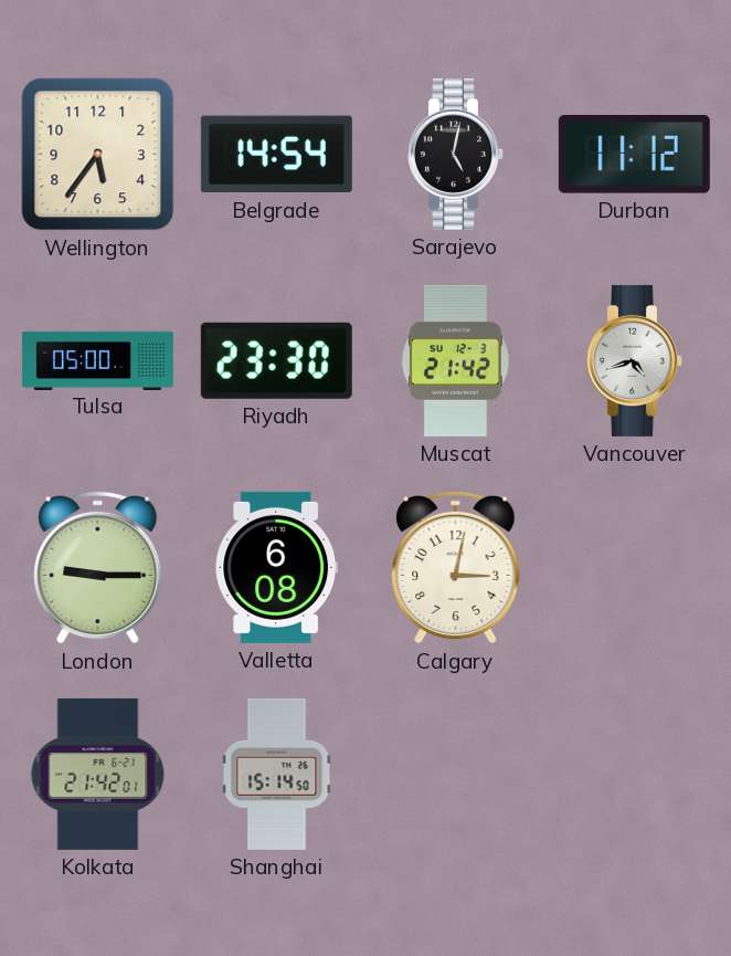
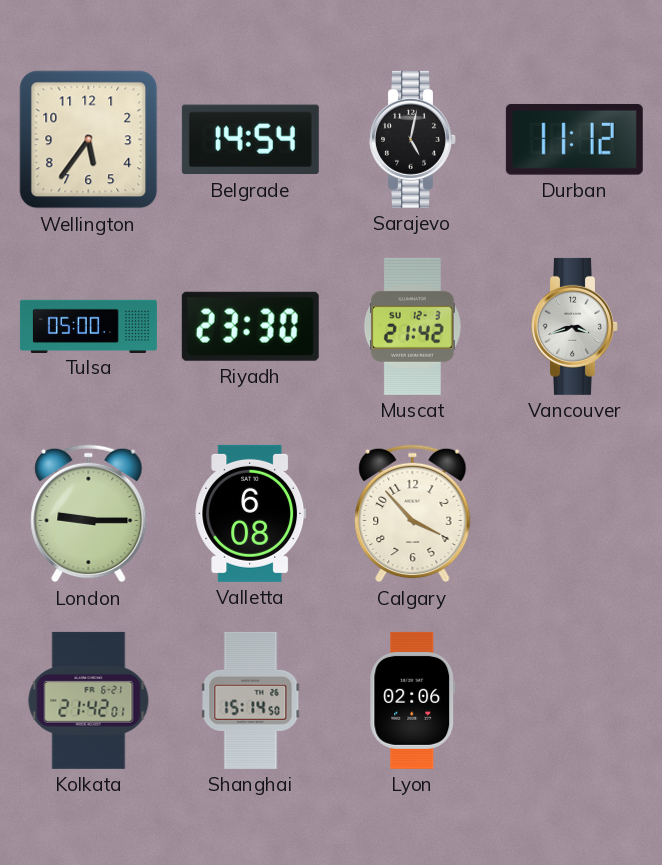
Vancouver: 4:42 -> 3:42
Calgary: 3:02 -> 3:53
Lyon: none -> 02:06
